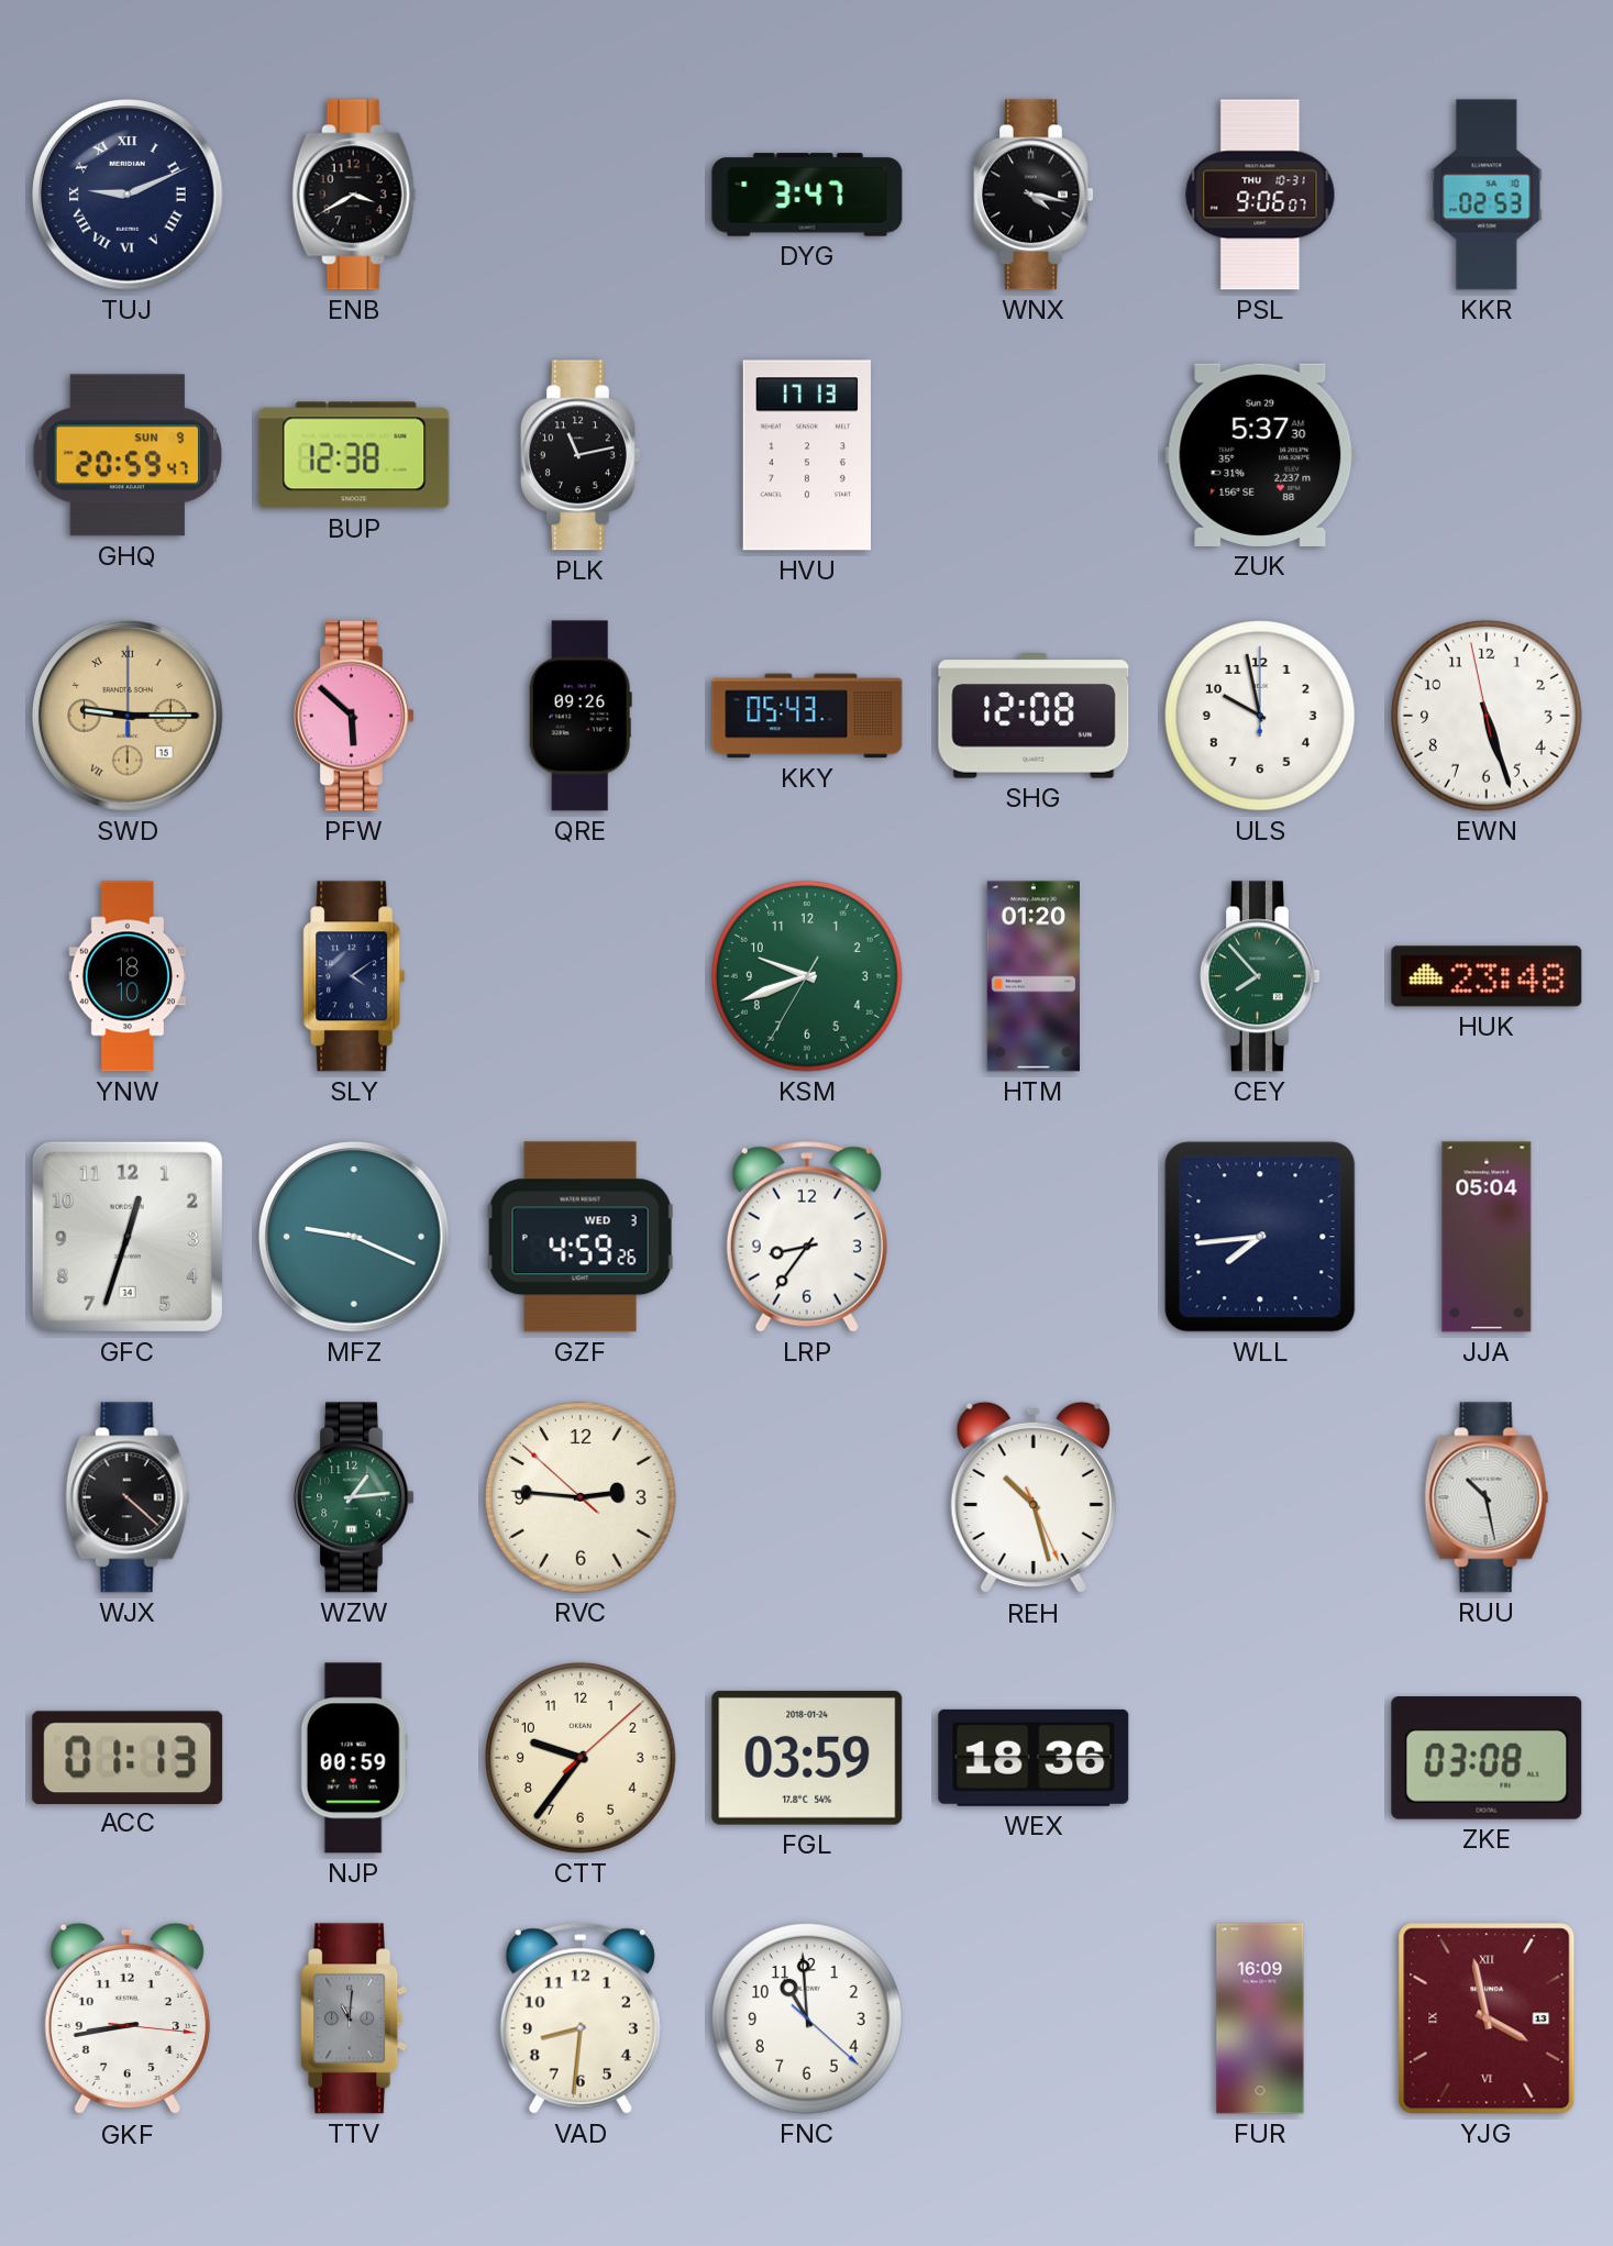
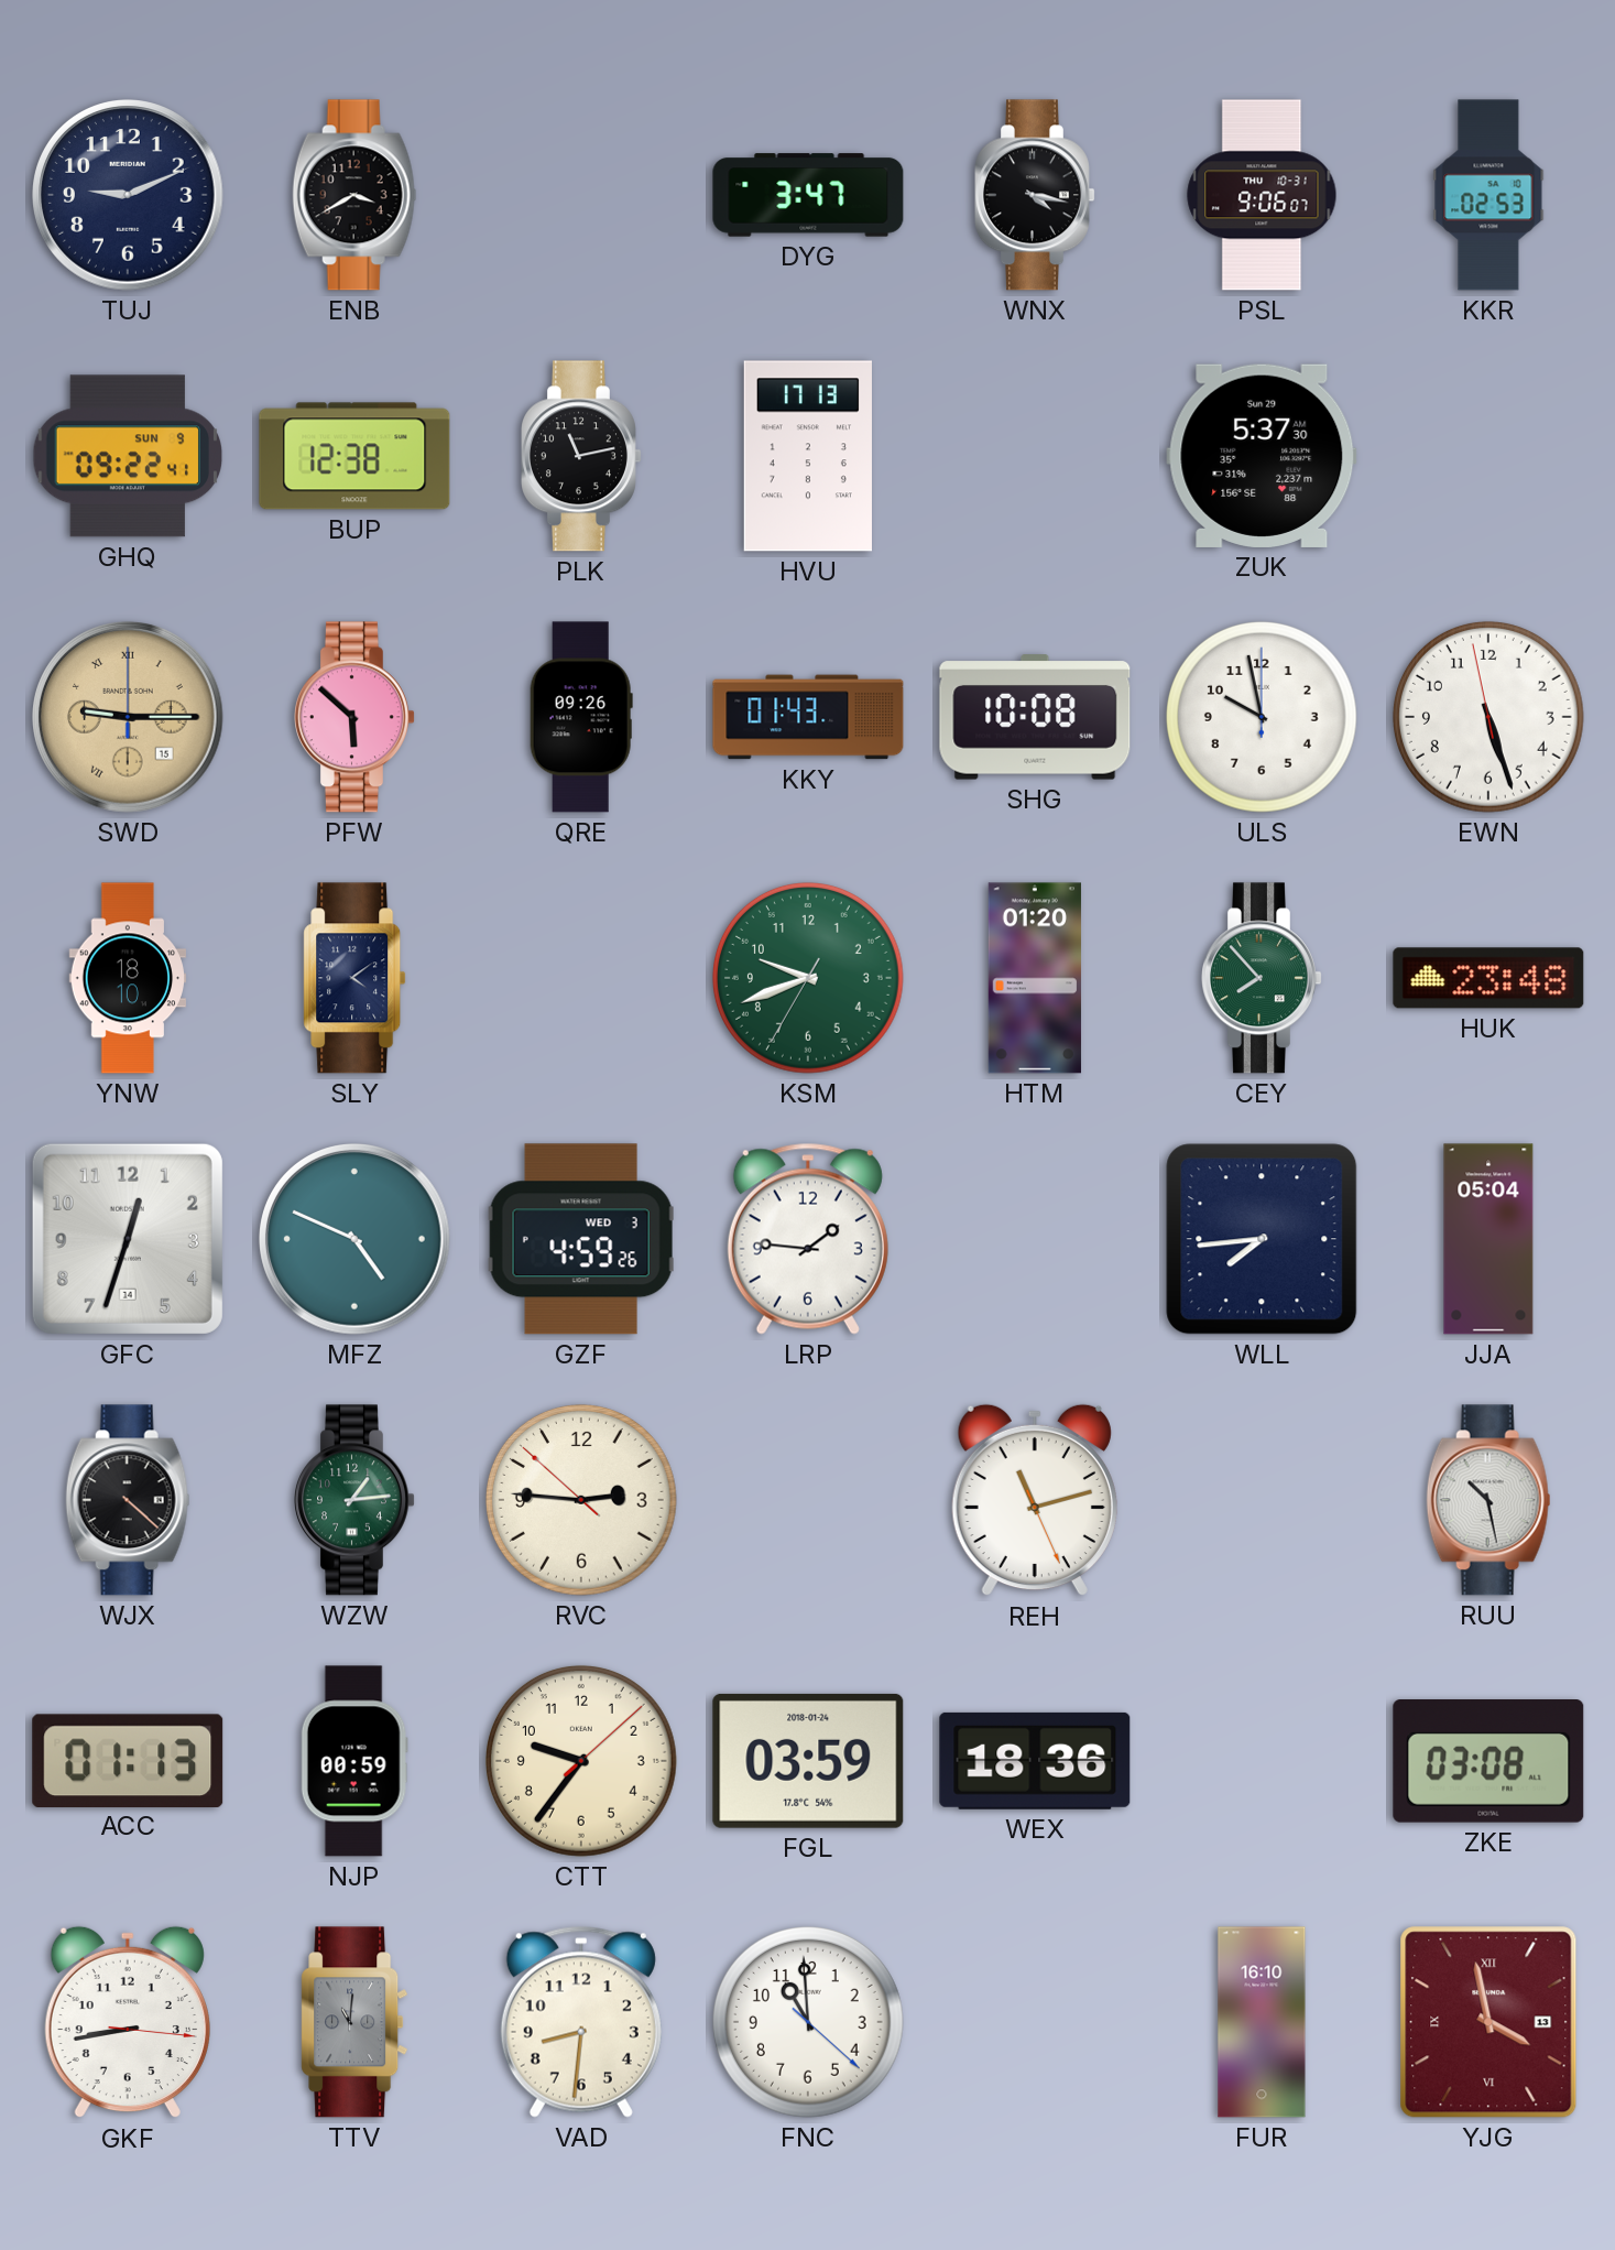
TUJ numerals: Roman -> Arabic
GHQ: 20:59 -> 09:22
KKY: 05:43 -> 01:43
SHG: 12:08 -> 10:08
MFZ: 9:19 -> 4:49
LRP: 8:36 -> 1:46
REH: 10:27 -> 11:12
FUR: 16:09 -> 16:10
